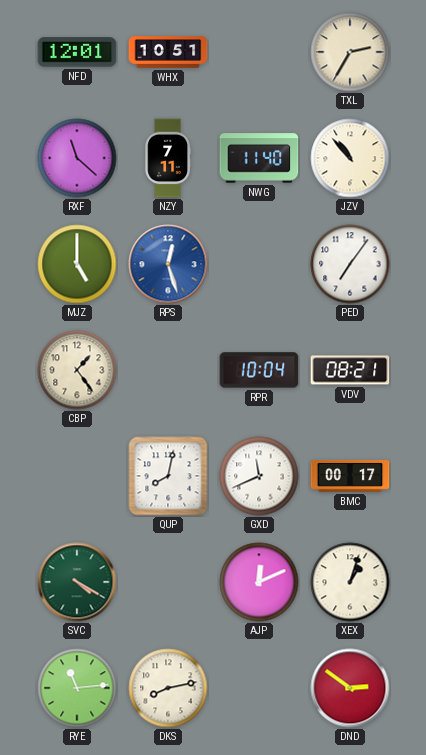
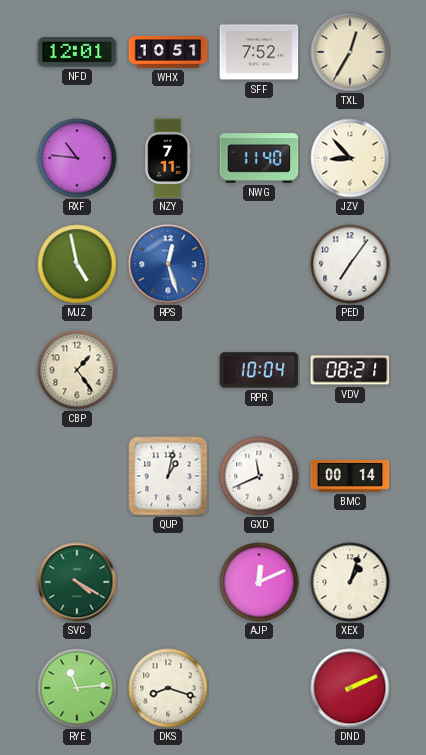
SFF: none -> 7:52
TXL: 2:35 -> 12:35
RXF: 11:22 -> 10:46
JZV: 10:53 -> 8:53
MJZ: 5:00 -> 4:58
QUP: 8:02 -> 1:02
BMC: 00:17 -> 00:14
DKS: 8:13 -> 8:18
DND: 2:51 -> 2:11
